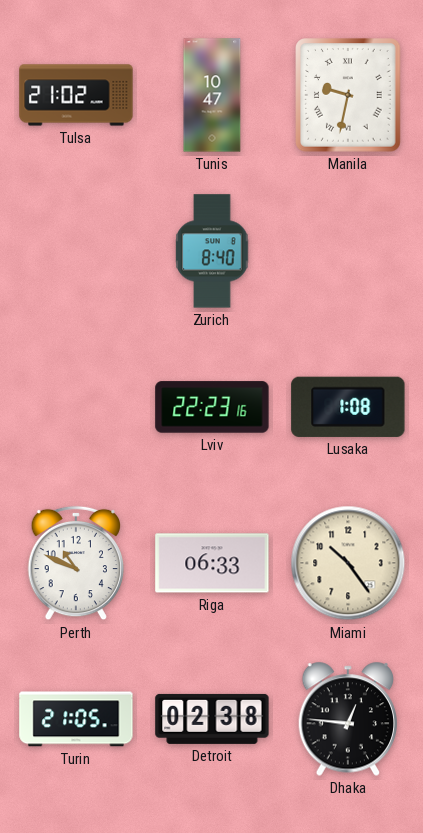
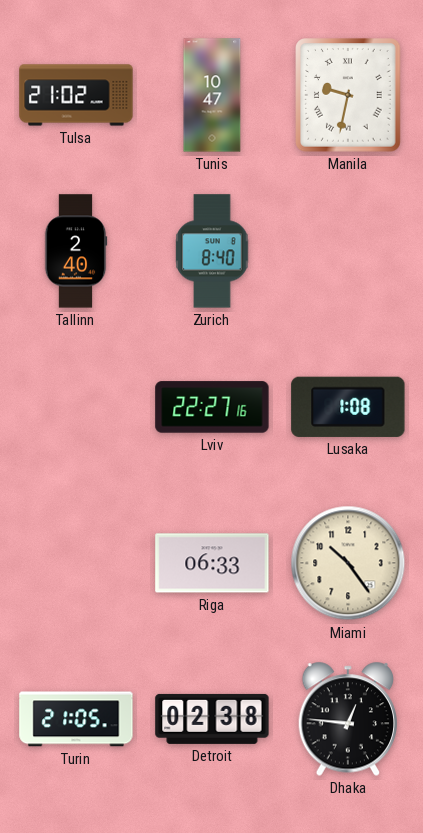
Tallinn: none -> 2:40
Lviv: 22:23 -> 22:27
Perth: 10:49 -> none
